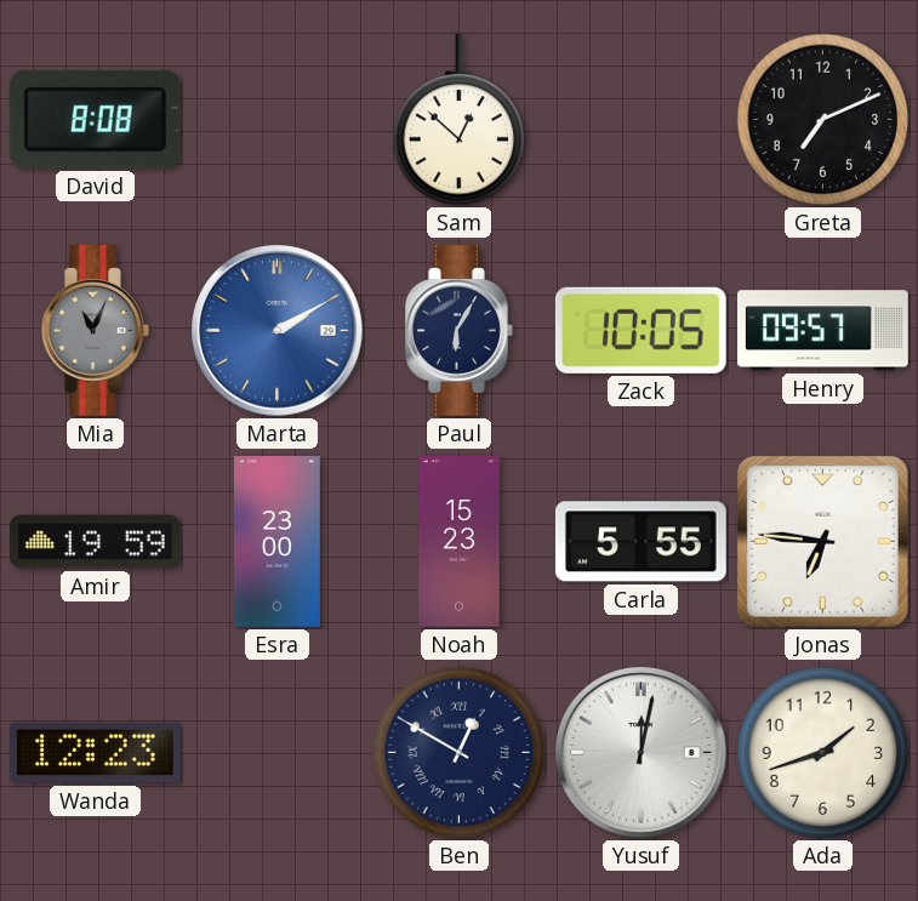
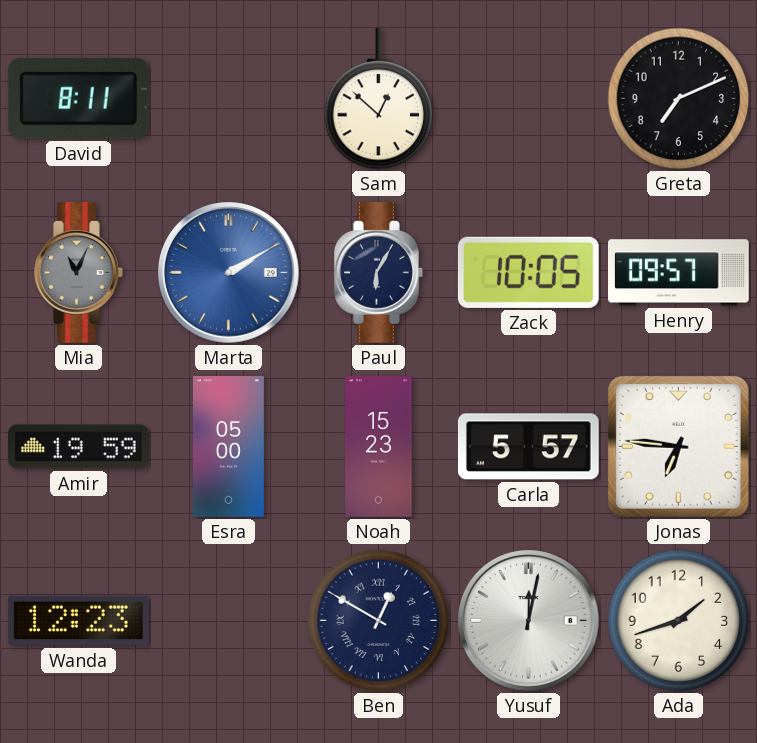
David: 8:08 -> 8:11
Esra: 23:00 -> 05:00
Carla: 5:55 -> 5:57
